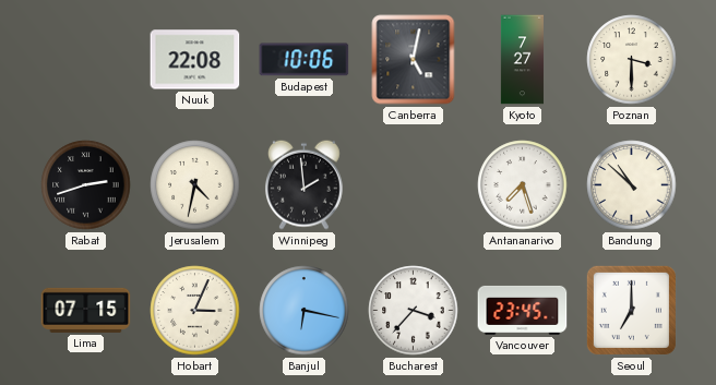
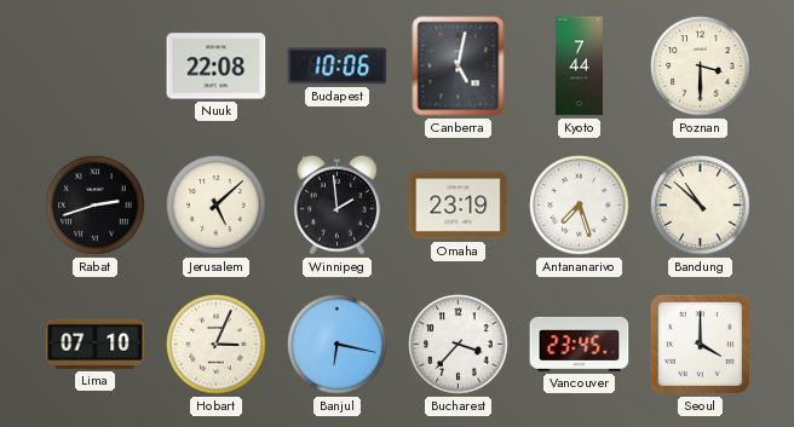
Kyoto: 7:27 -> 7:44
Jerusalem: 4:32 -> 5:08
Omaha: none -> 23:19
Lima: 07:15 -> 07:10
Seoul: 7:00 -> 4:00
